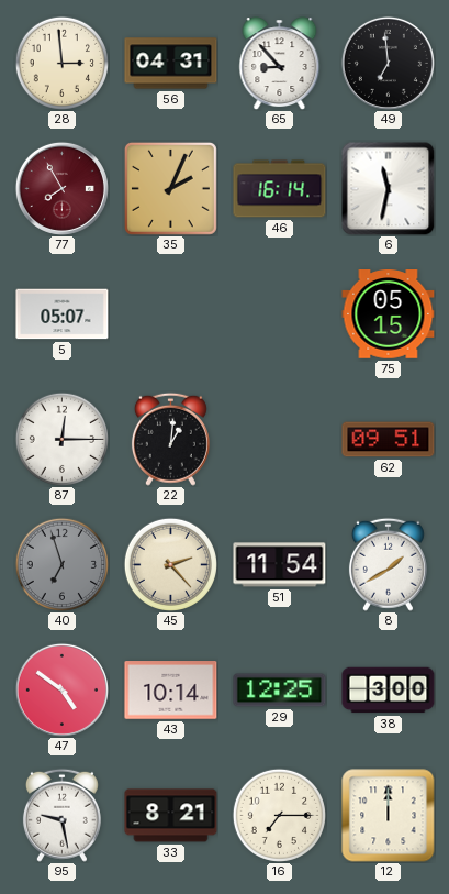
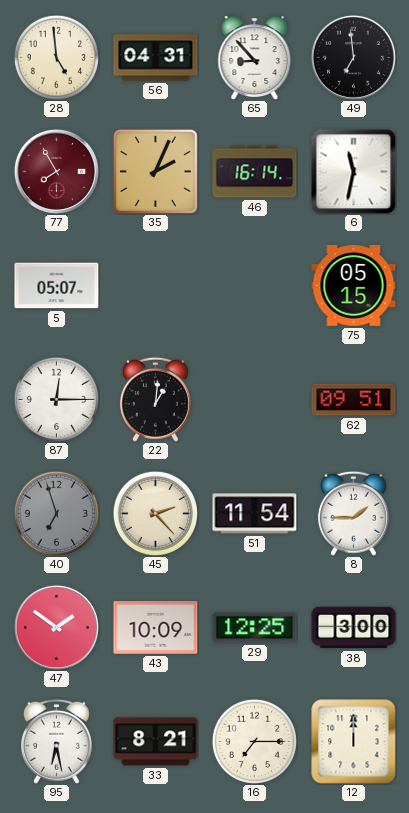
28: 2:59 -> 4:59
8: 1:40 -> 1:45
47: 4:51 -> 1:51
43: 10:14 -> 10:09
95: 9:28 -> 6:28
